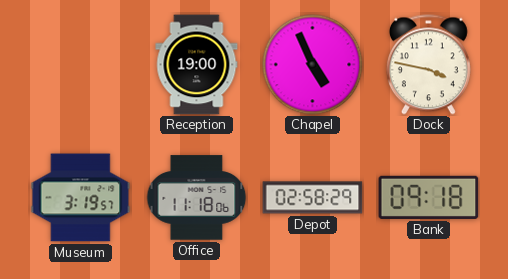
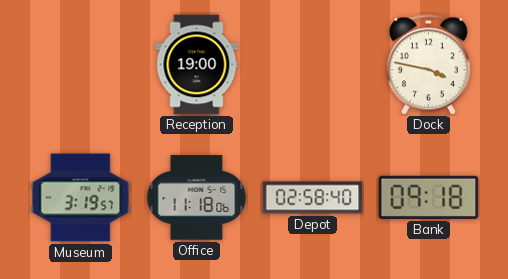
Chapel: 4:56 -> none
Depot: 02:58:29 -> 02:58:40
